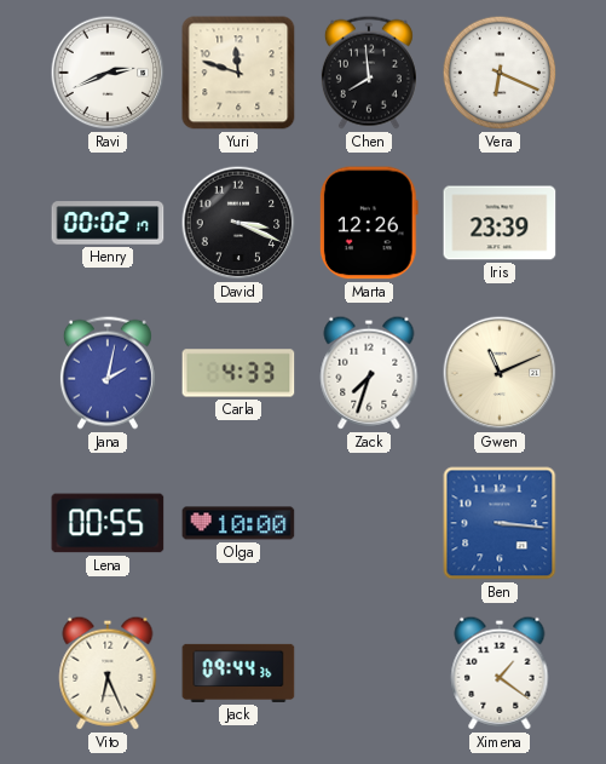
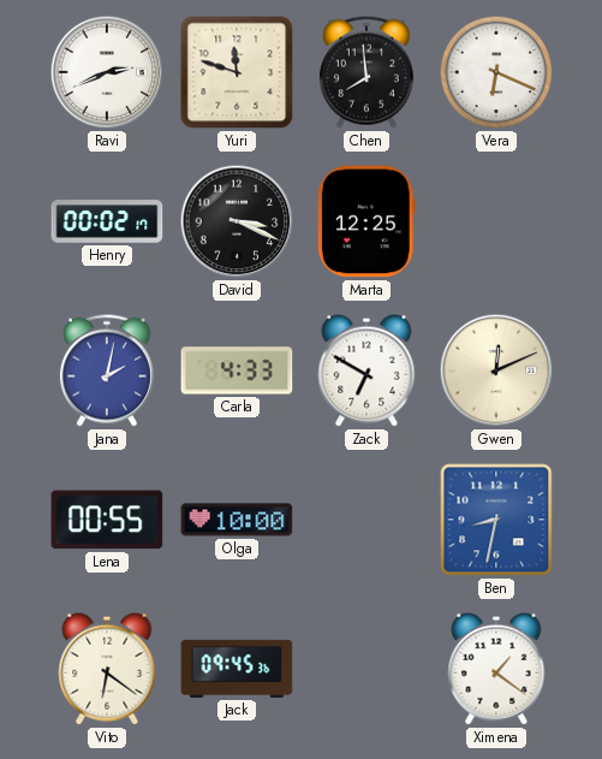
Marta: 12:26 -> 12:25
Iris: 23:39 -> none
Zack: 7:33 -> 6:50
Gwen: 11:11 -> 12:11
Ben: 3:16 -> 8:32
Vito: 6:26 -> 6:21
Jack: 09:44 -> 09:45
